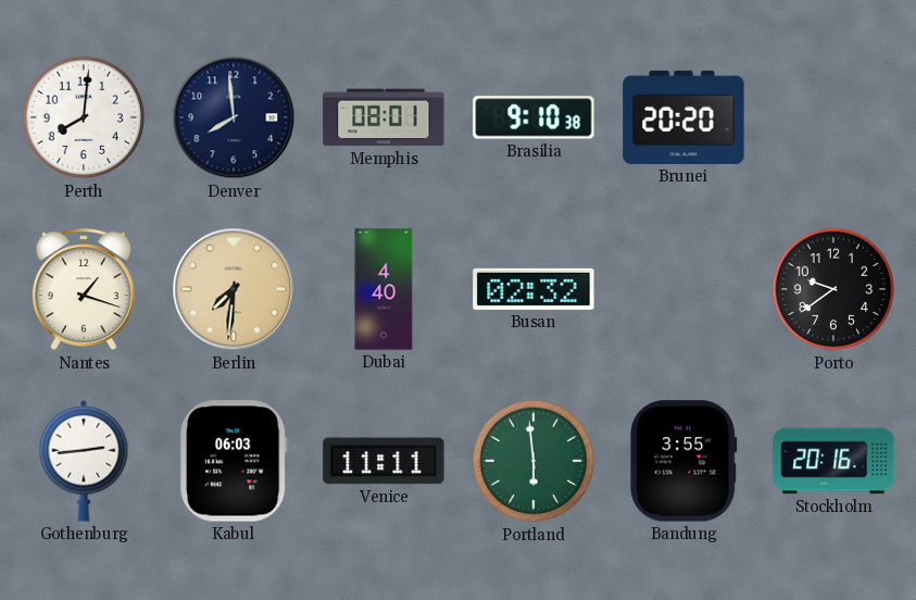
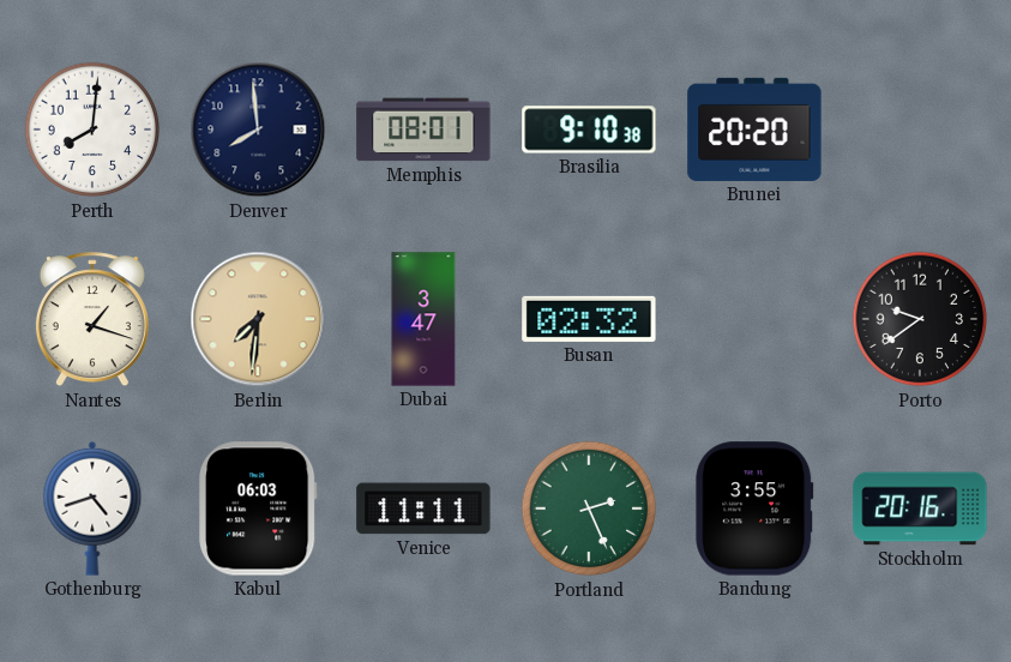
Dubai: 4:40 -> 3:47
Gothenburg: 2:44 -> 4:42
Portland: 5:59 -> 2:26
